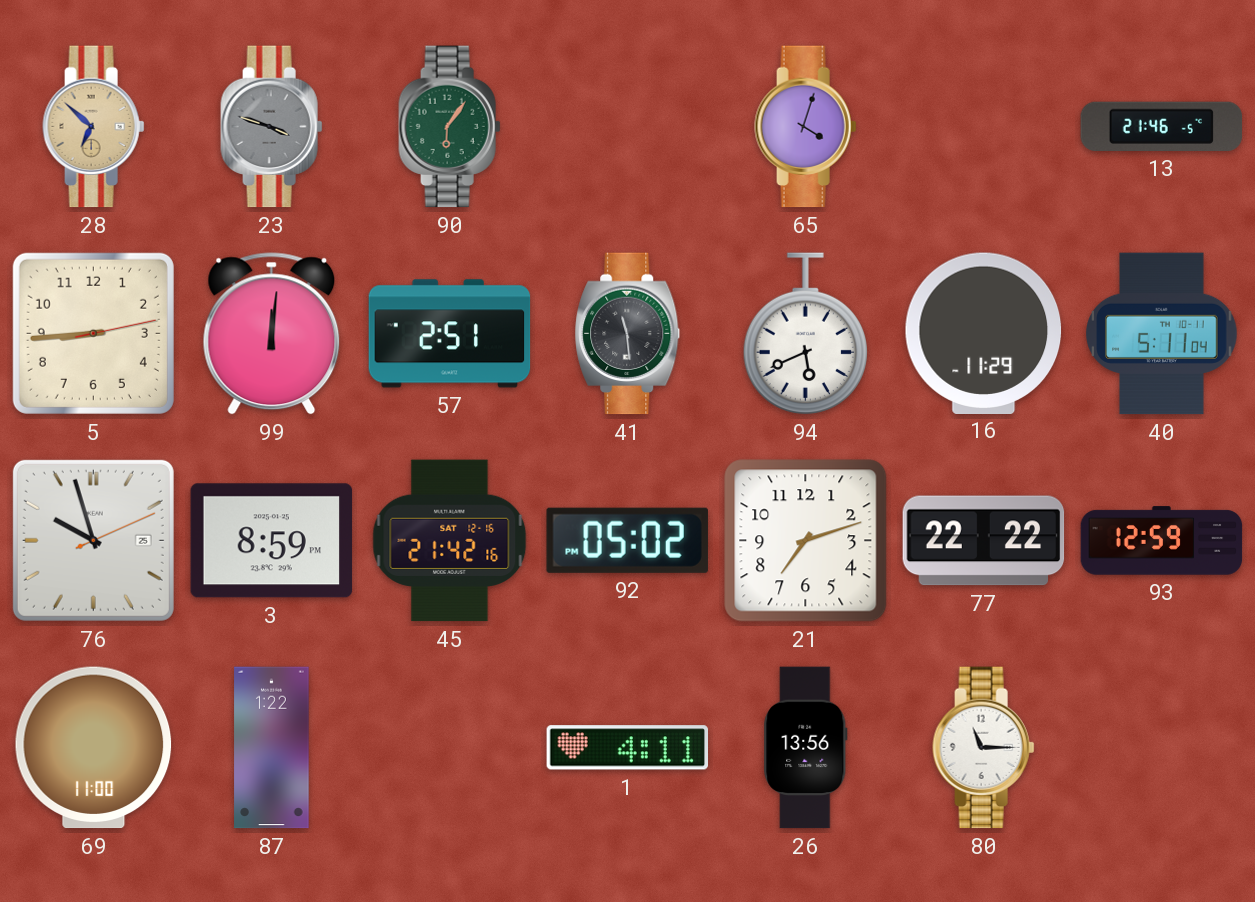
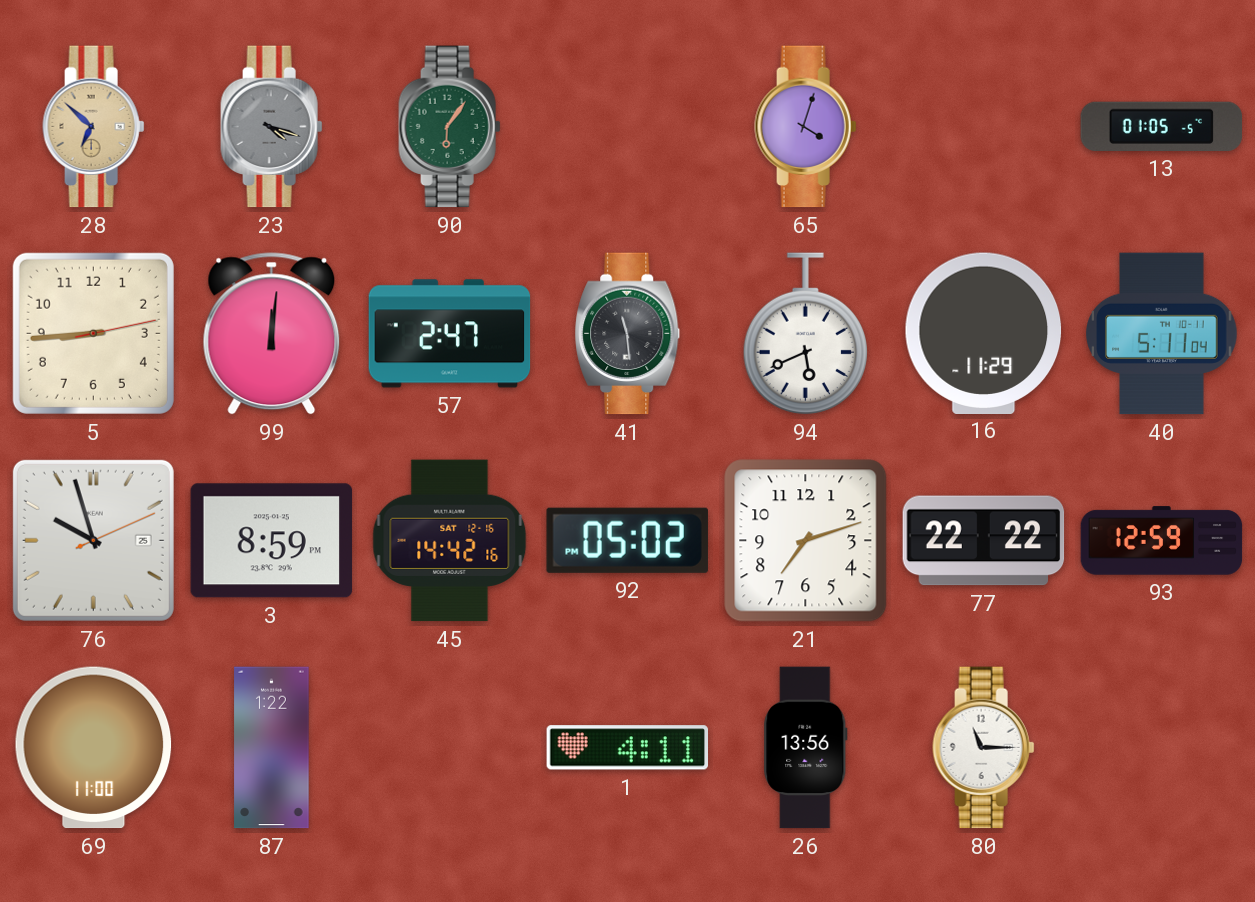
23: 3:48 -> 4:18
13: 21:46 -> 01:05
57: 2:51 -> 2:47
45: 21:42 -> 14:42
